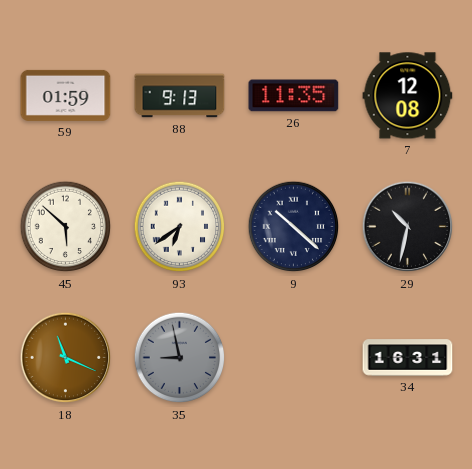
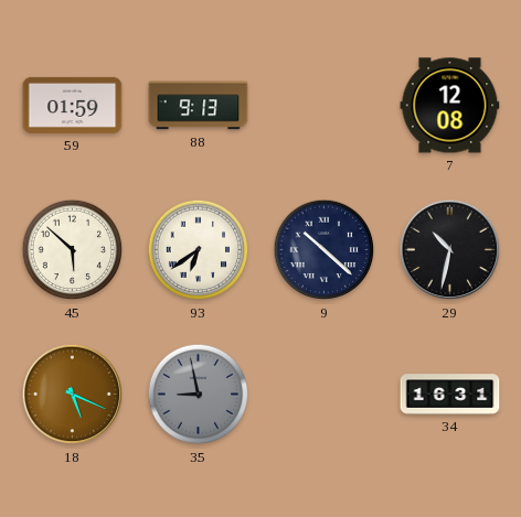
26: 11:35 -> none
18: 11:19 -> 5:19
